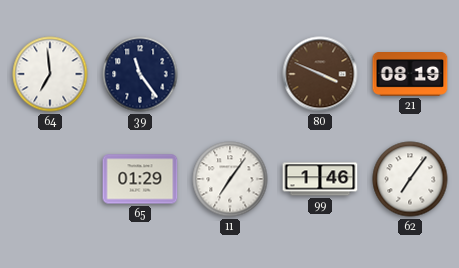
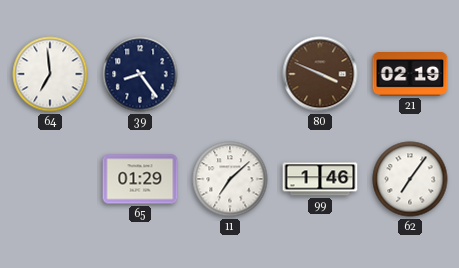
39: 11:24 -> 8:24
21: 08:19 -> 02:19
11: 7:06 -> 7:08
